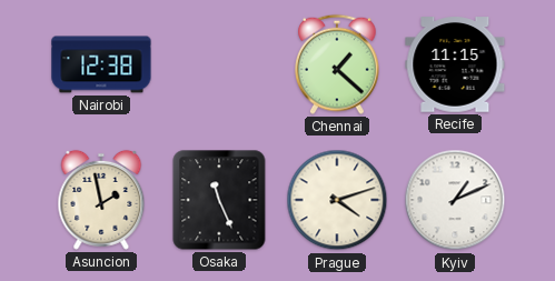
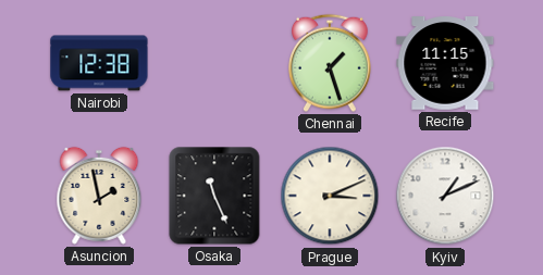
Chennai: 1:22 -> 1:27
Prague: 4:12 -> 3:11
